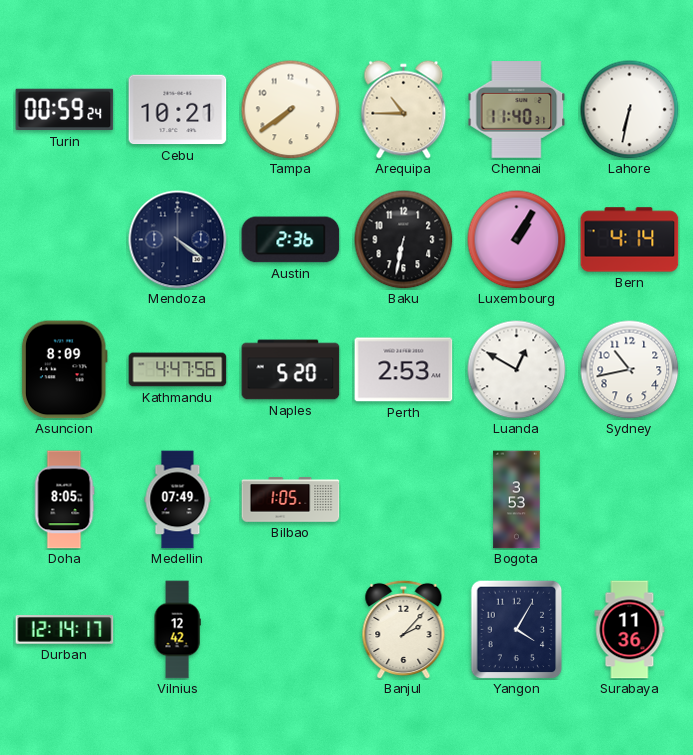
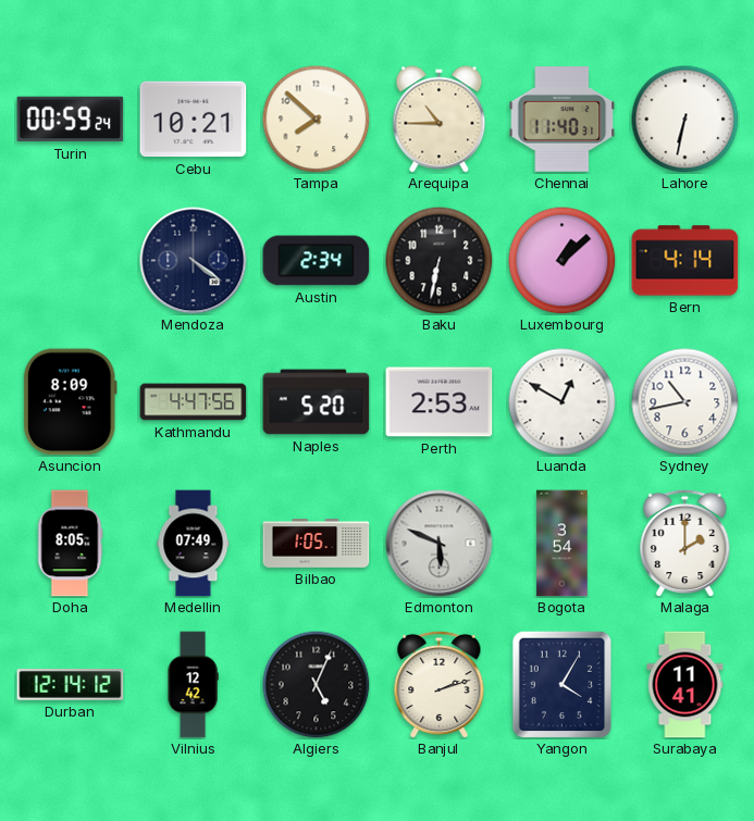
Tampa: 7:39 -> 7:52
Austin: 2:36 -> 2:34
Luxembourg: 1:05 -> 1:08
Edmonton: none -> 5:49
Bogota: 3:53 -> 3:54
Malaga: none -> 2:00
Durban: 12:14:17 -> 12:14:12
Algiers: none -> 5:04
Banjul: 2:07 -> 2:12
Surabaya: 11:36 -> 11:41
